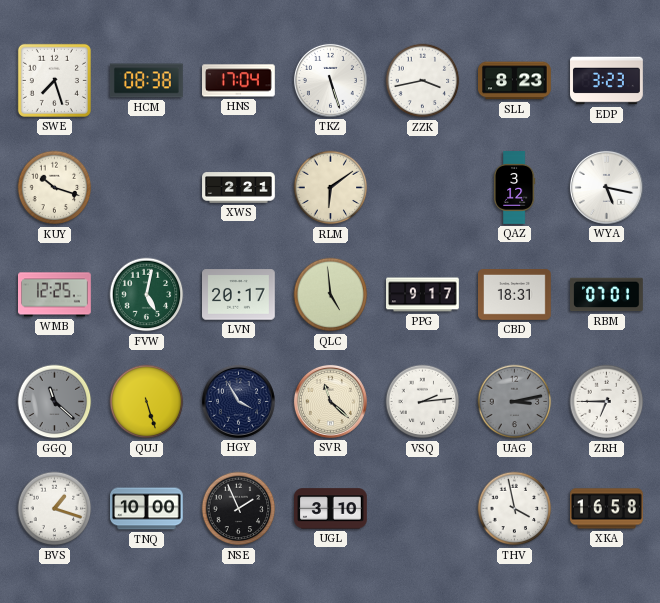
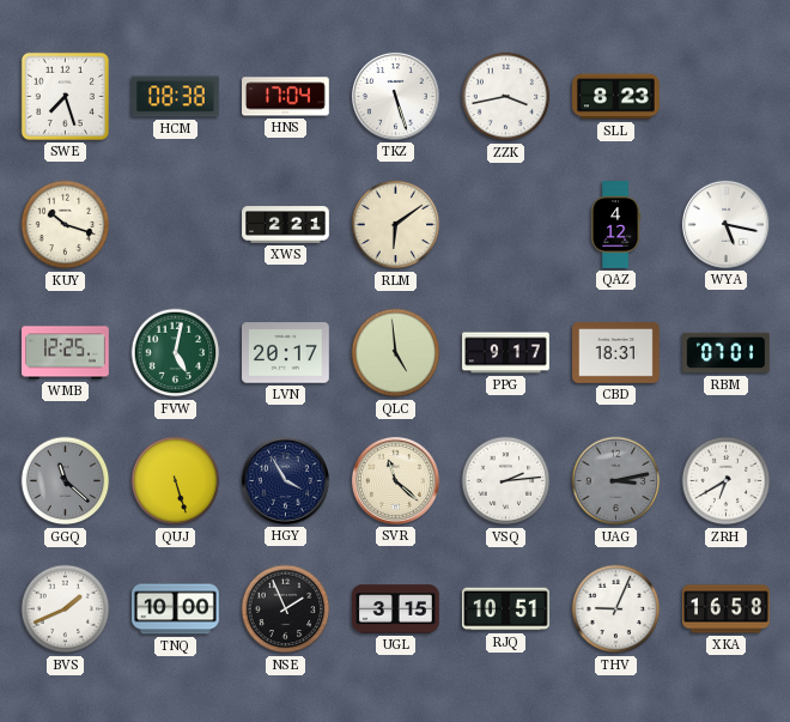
EDP: 3:23 -> none
QAZ: 3:12 -> 4:12
ZRH: 6:45 -> 6:40
BVS: 1:18 -> 1:41
UGL: 3:10 -> 3:15
RJQ: none -> 10:51
THV: 3:58 -> 9:04
